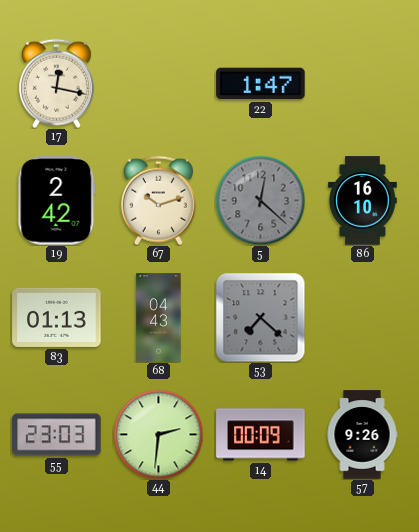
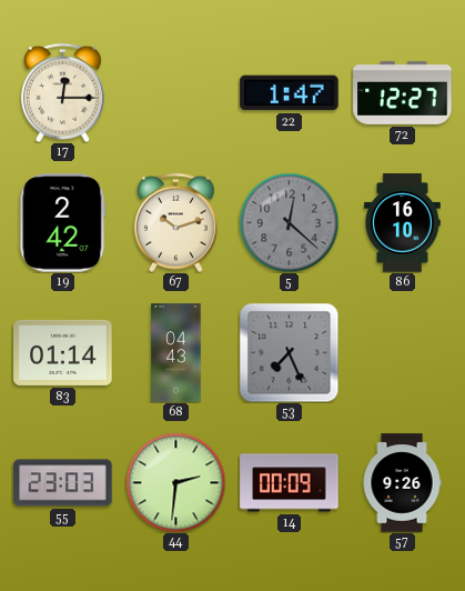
17: 12:17 -> 12:15
72: none -> 12:27
83: 01:13 -> 01:14
53: 7:22 -> 7:26
